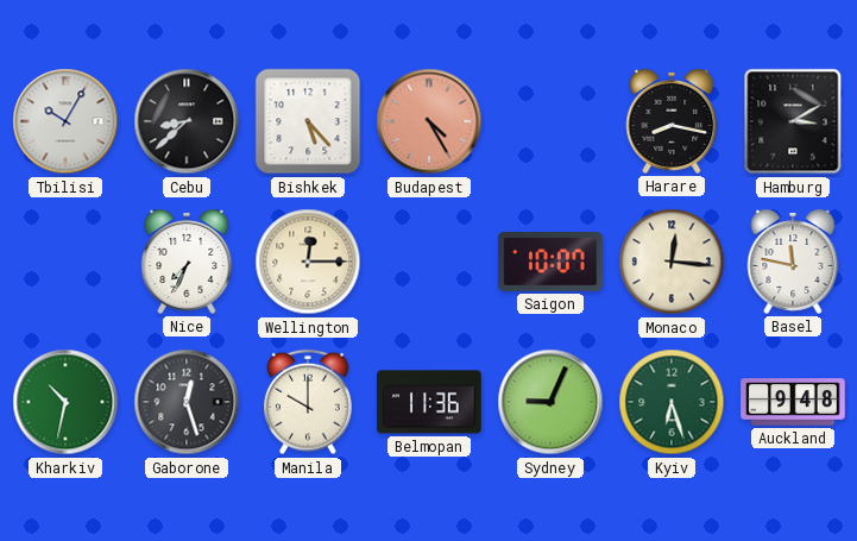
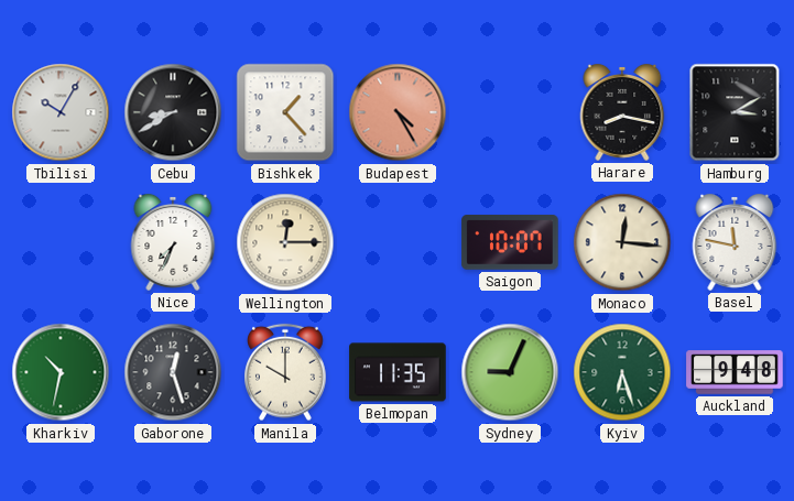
Cebu: 8:38 -> 8:40
Bishkek: 5:23 -> 1:23
Belmopan: 11:36 -> 11:35
